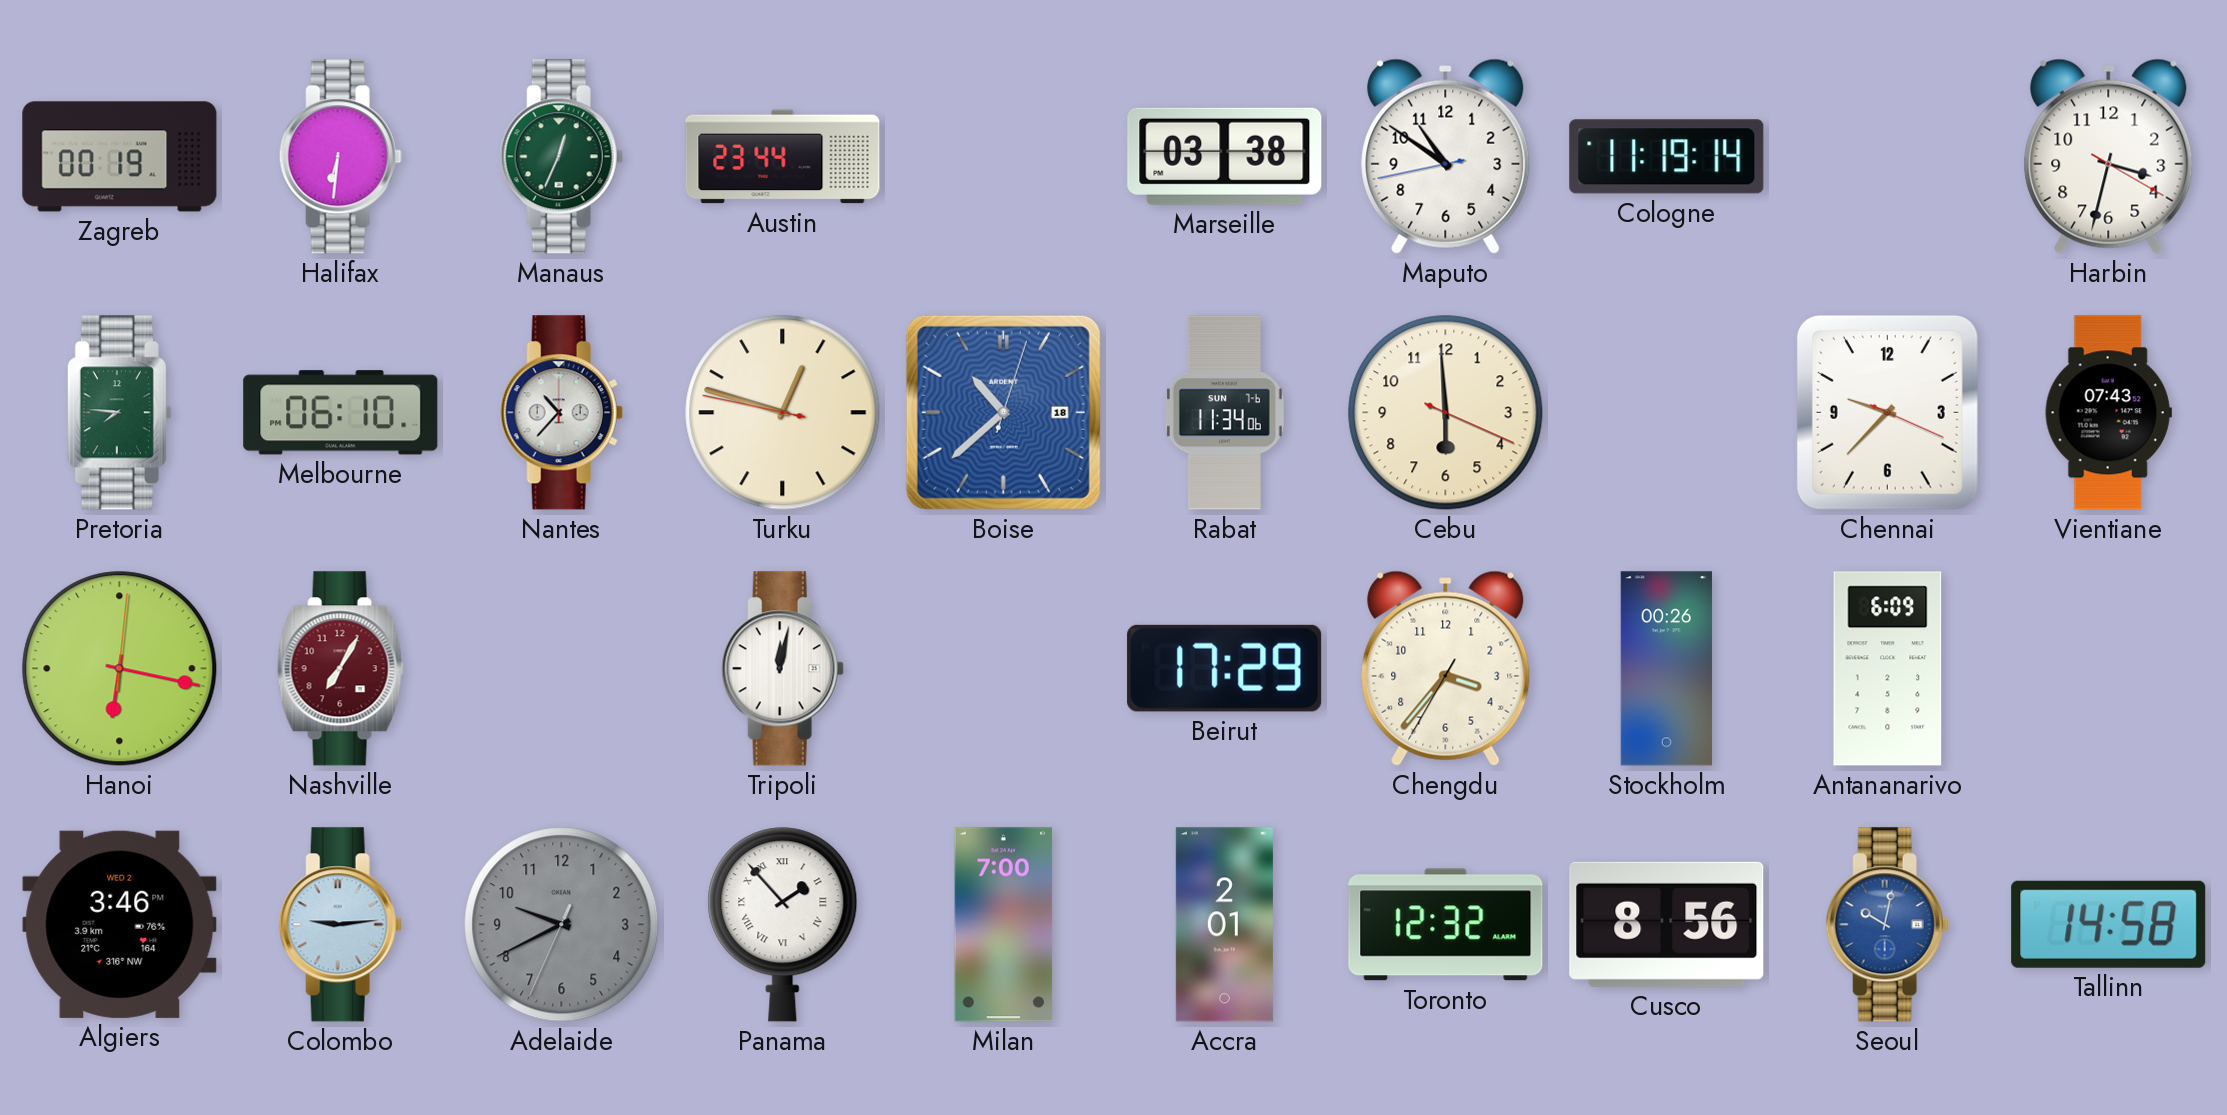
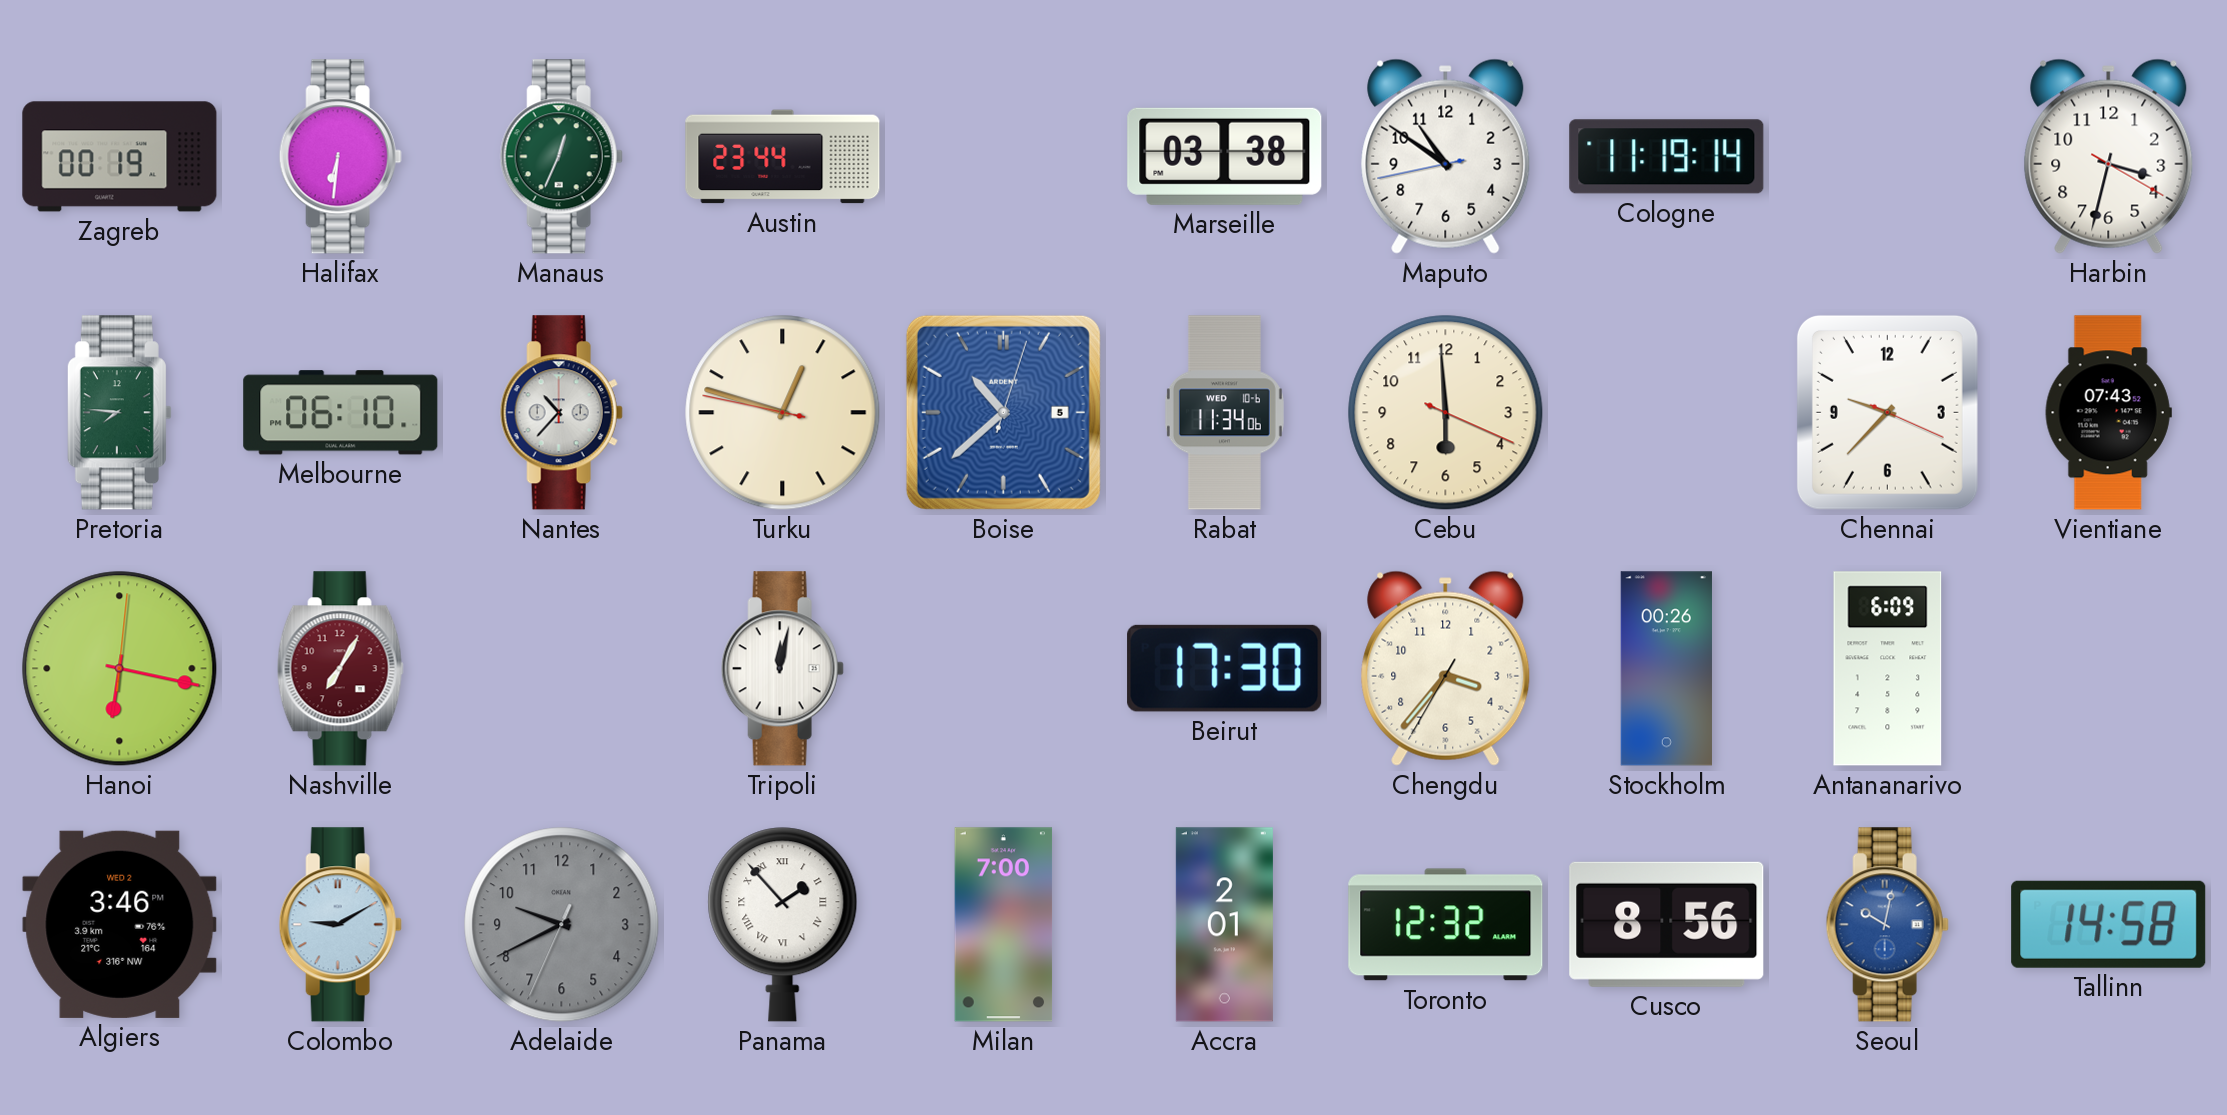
Boise date: 18 -> 5
Rabat date: SUN 7-6 -> WED 10-6
Beirut: 17:29 -> 17:30
Colombo: 9:14 -> 9:10
